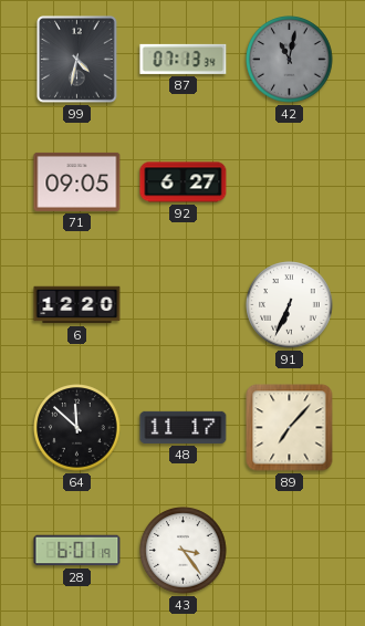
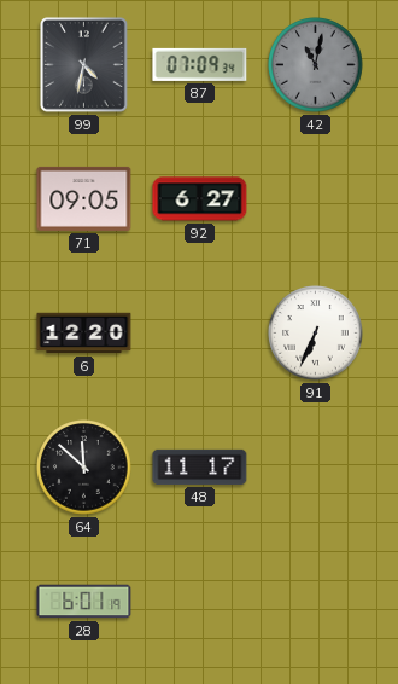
87: 07:13 -> 07:09
89: 7:07 -> none
43: 3:24 -> none
